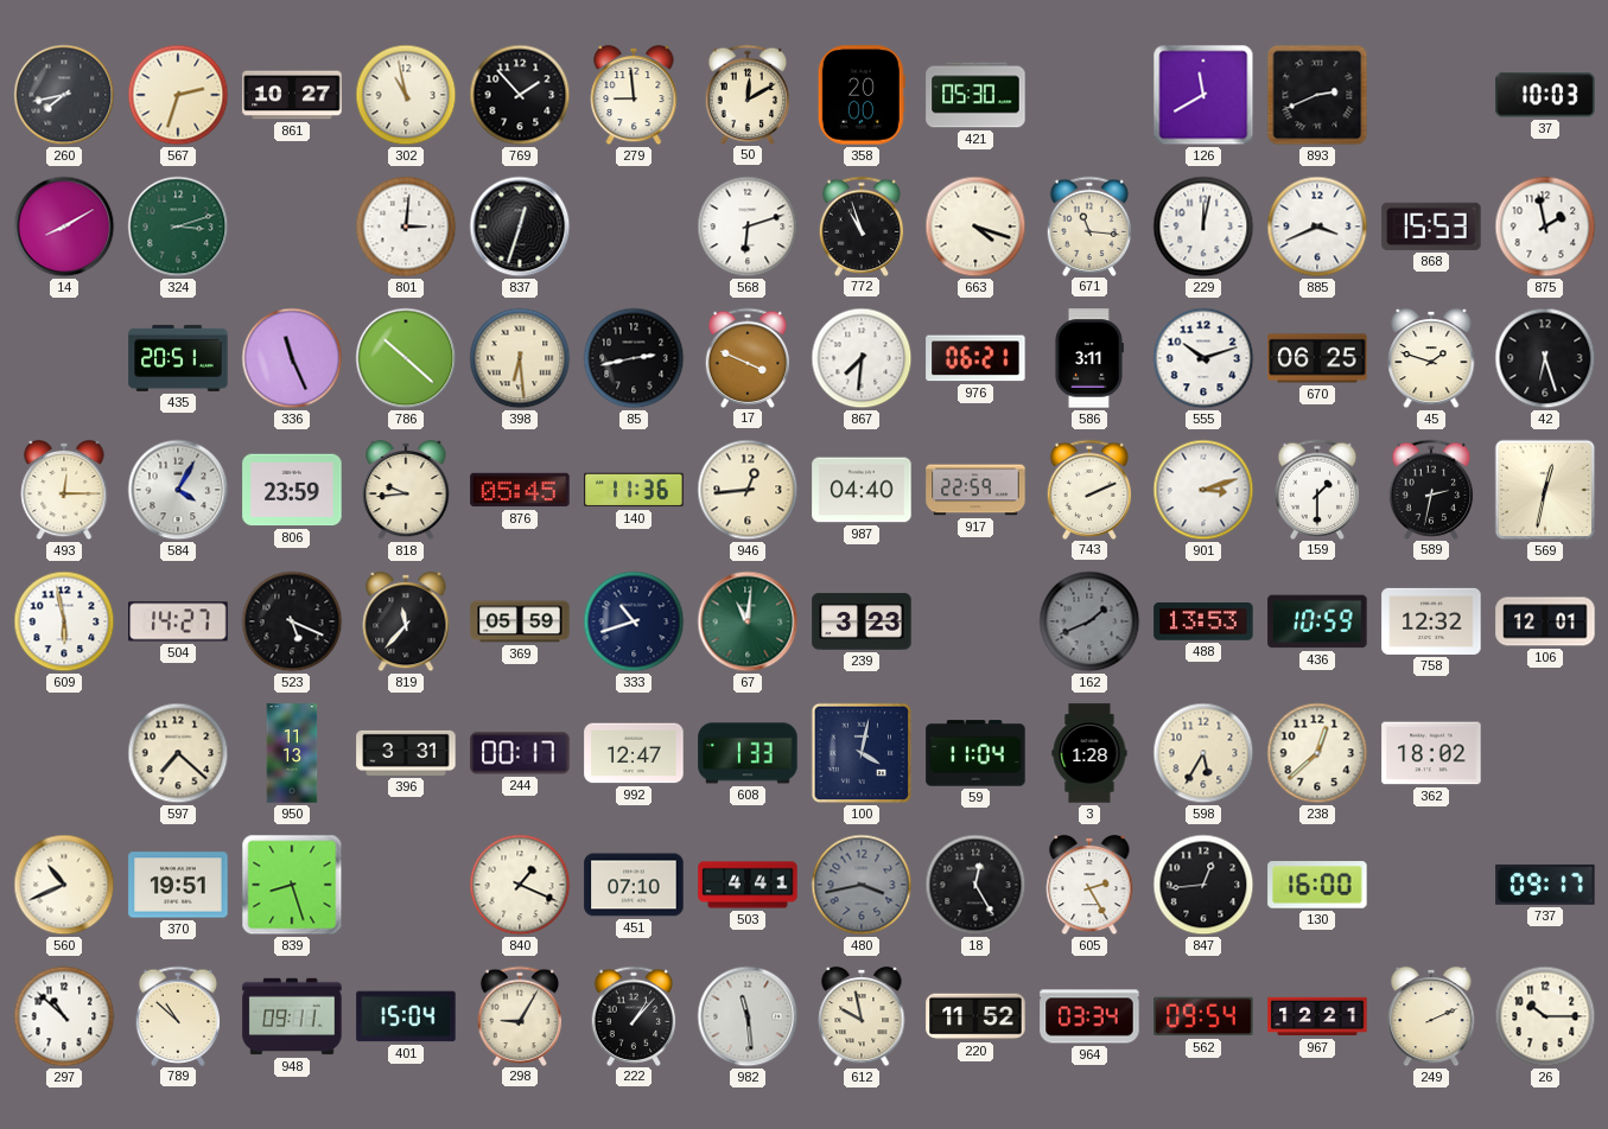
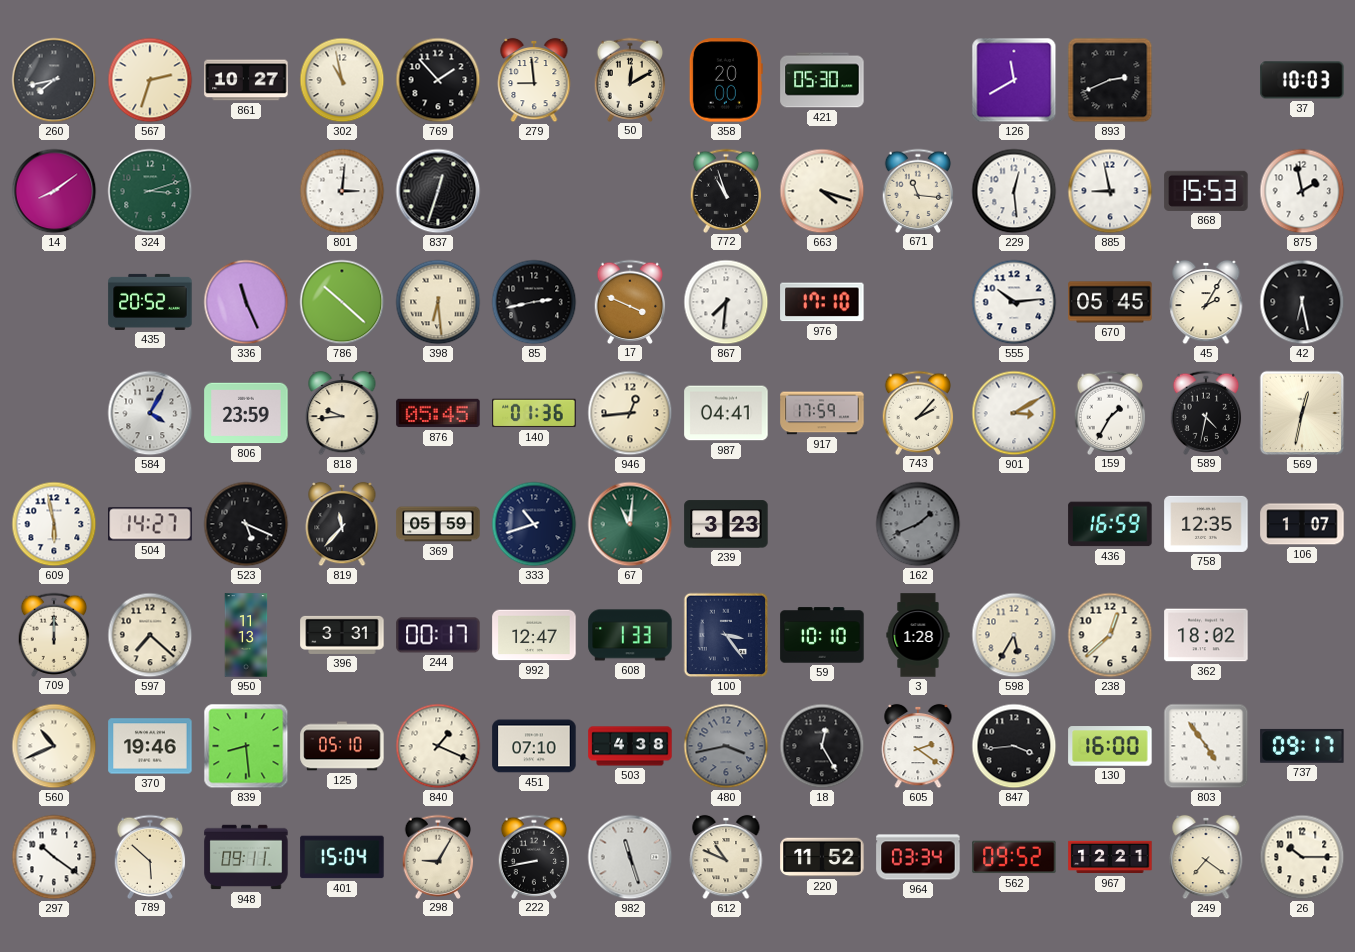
14: 8:10 -> 8:09
568: 6:12 -> none
229: 12:02 -> 12:29
885: 3:41 -> 8:58
435: 20:51 -> 20:52
976: 06:21 -> 17:10
586: 3:11 -> none
555: 10:12 -> 10:14
670: 06:25 -> 05:45
45: 1:48 -> 2:05
42: 6:27 -> 6:28
493: 12:15 -> none
140: 11:36 -> 01:36
987: 04:40 -> 04:41
917: 22:59 -> 17:59
743: 2:11 -> 2:07
901: 3:12 -> 3:10
159: 1:30 -> 1:35
589: 2:32 -> 4:32
488: 13:53 -> none
436: 10:59 -> 16:59
758: 12:32 -> 12:35
106: 12:01 -> 1:07
709: none -> 12:00
100: 4:02 -> 3:24
59: 11:04 -> 10:10
370: 19:51 -> 19:46
839: 8:27 -> 8:29
125: none -> 05:10
503: 4:41 -> 4:38
605: 2:25 -> 2:21
847: 12:44 -> 3:44
803: none -> 4:54
297: 10:52 -> 10:21
789: 10:52 -> 5:52
222: 1:07 -> 8:43
982: 11:29 -> 11:27
612: 9:58 -> 10:49
562: 09:54 -> 09:52
249: 2:11 -> 7:21
